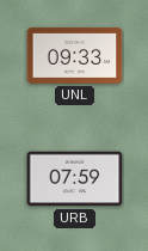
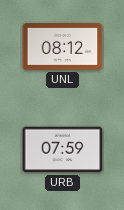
UNL: 09:33 -> 08:12
